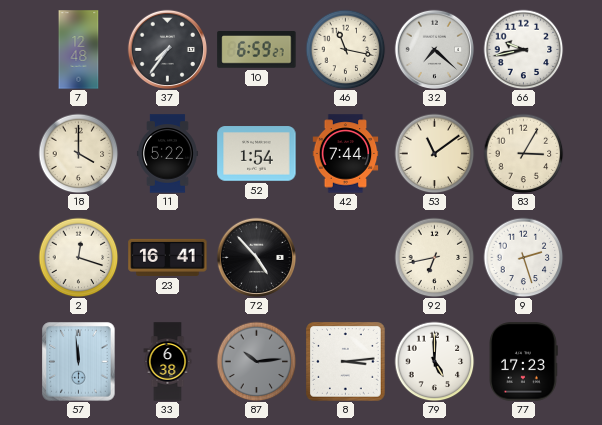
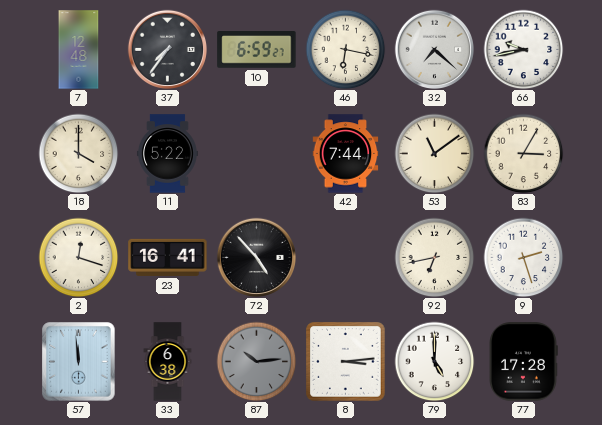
46: 11:17 -> 6:17
52: 1:54 -> none
77: 17:23 -> 17:28
